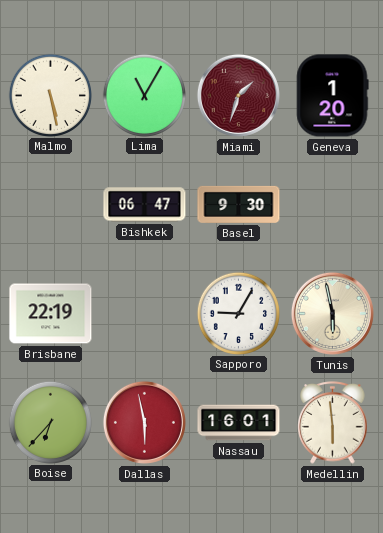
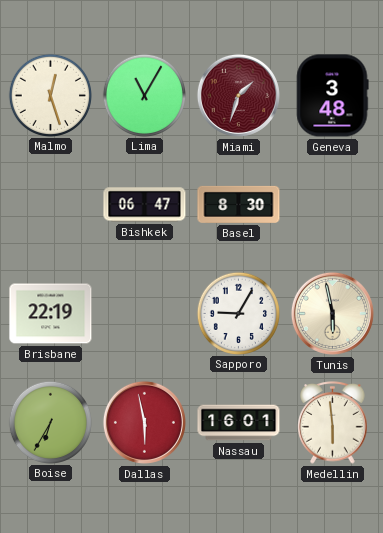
Malmo: 5:28 -> 12:27
Geneva: 1:20 -> 3:48
Basel: 9:30 -> 8:30
Boise: 6:37 -> 6:35
